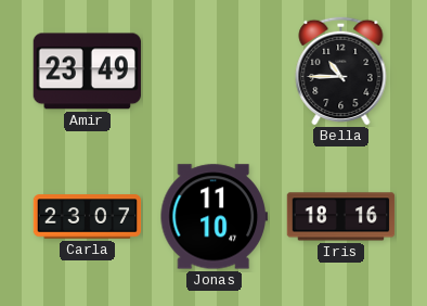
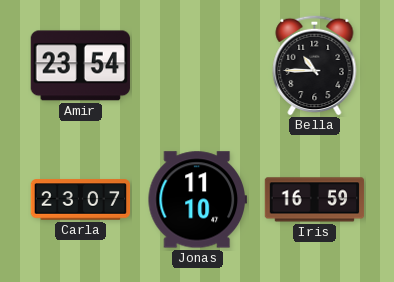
Amir: 23:49 -> 23:54
Iris: 18:16 -> 16:59
